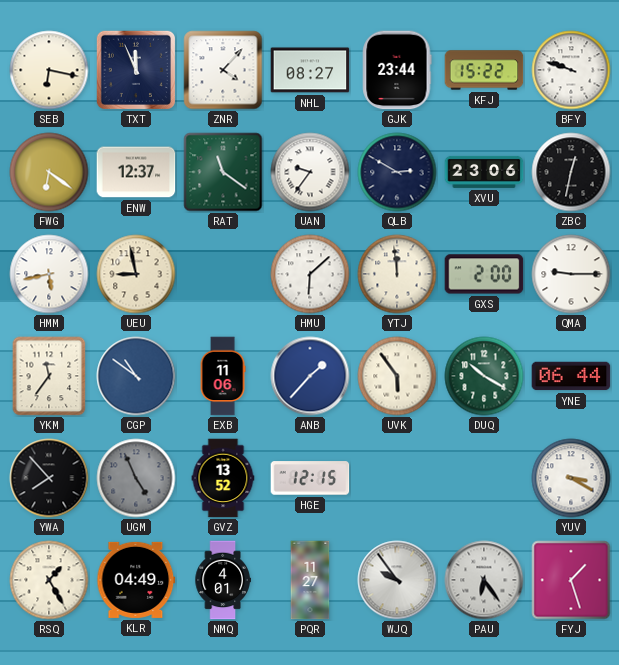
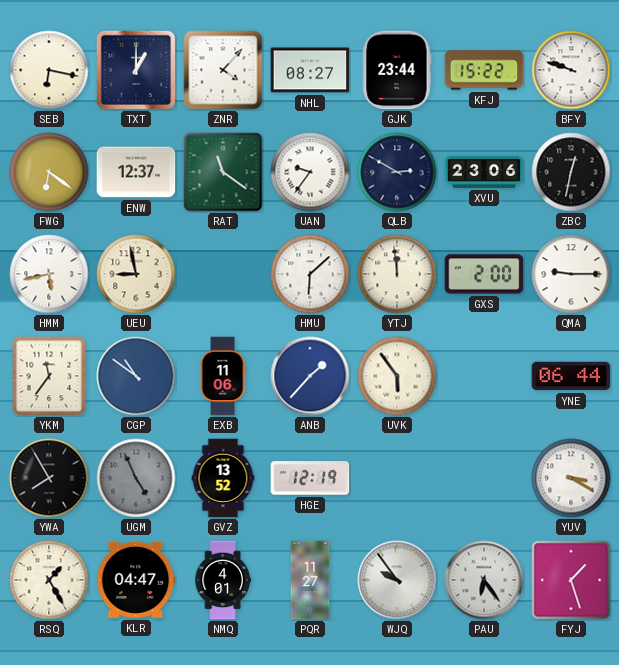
TXT: 11:56 -> 1:00
DUQ: 10:20 -> none
YWA: 7:53 -> 7:55
HGE: 12:15 -> 12:19
KLR: 04:49 -> 04:47
